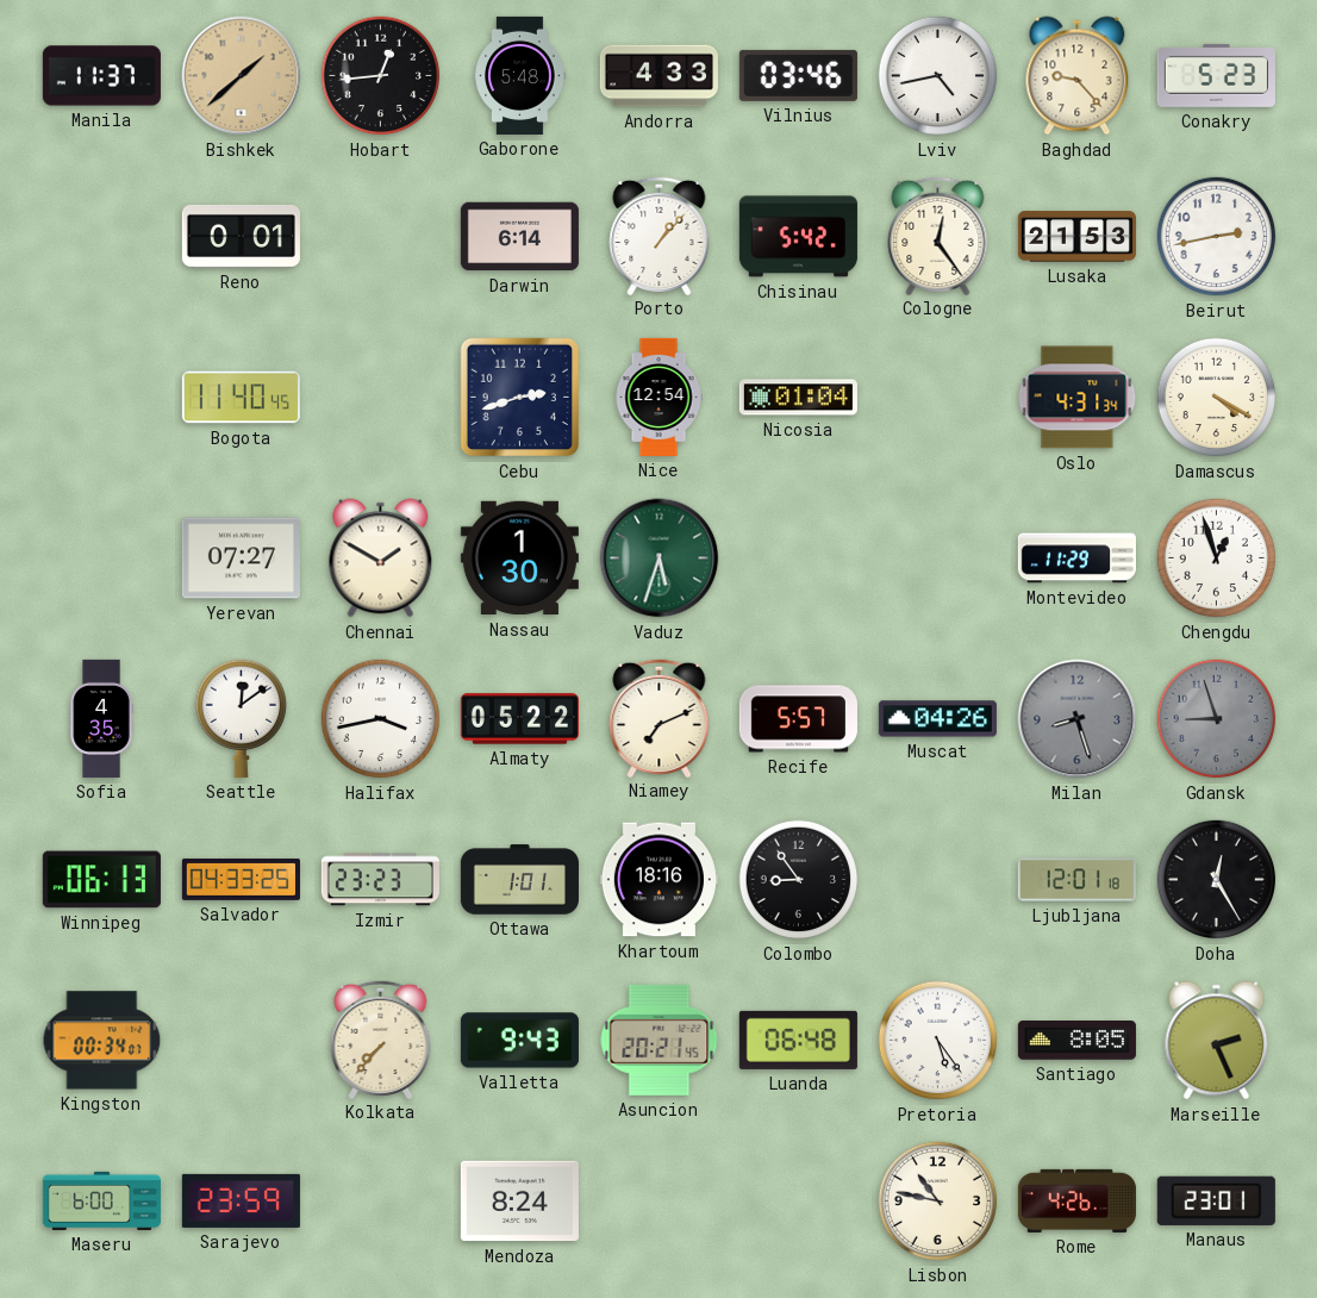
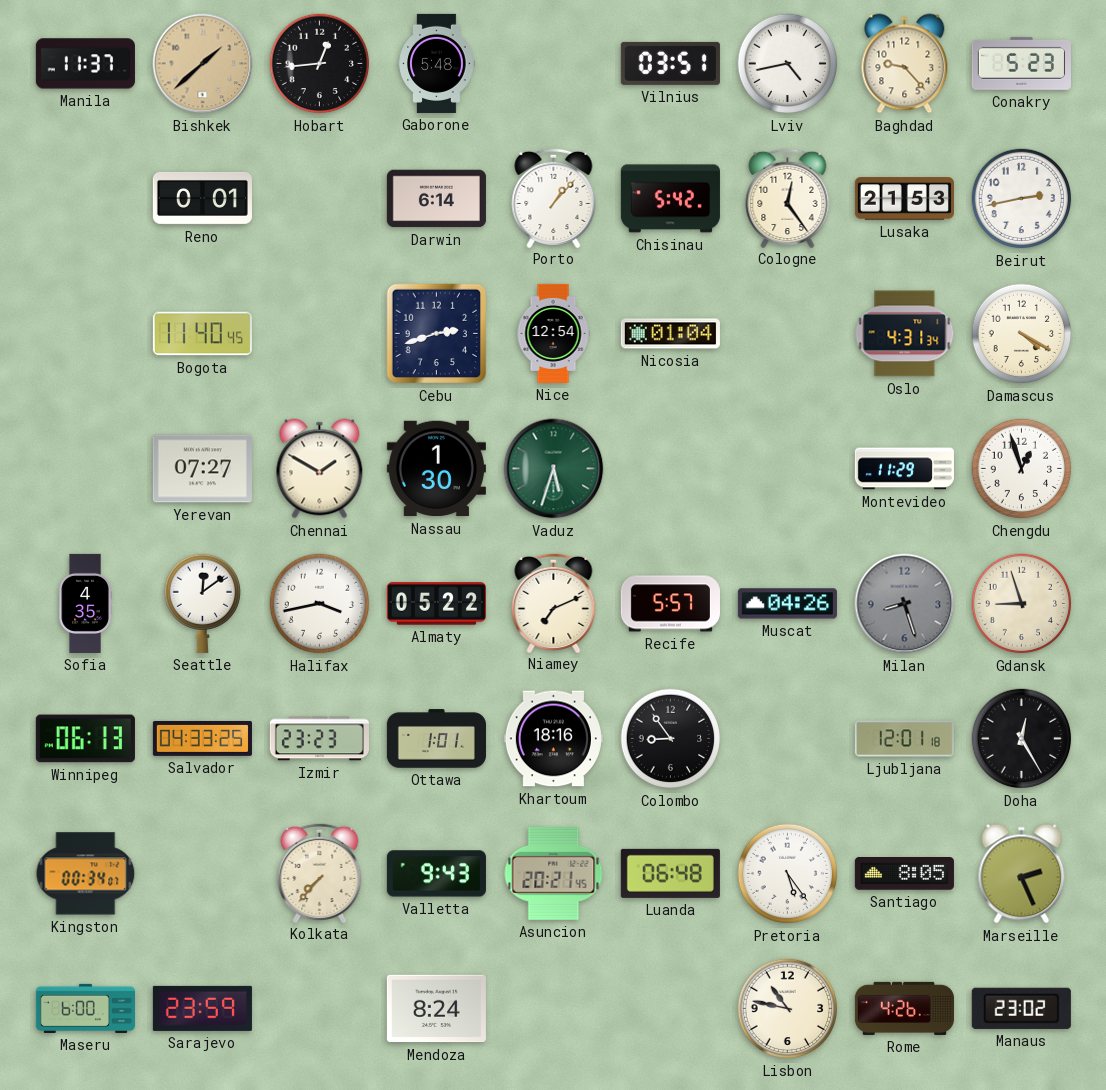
Andorra: 4:33 -> none
Vilnius: 03:46 -> 03:51
Gdansk dial: grey -> cream
Manaus: 23:01 -> 23:02
